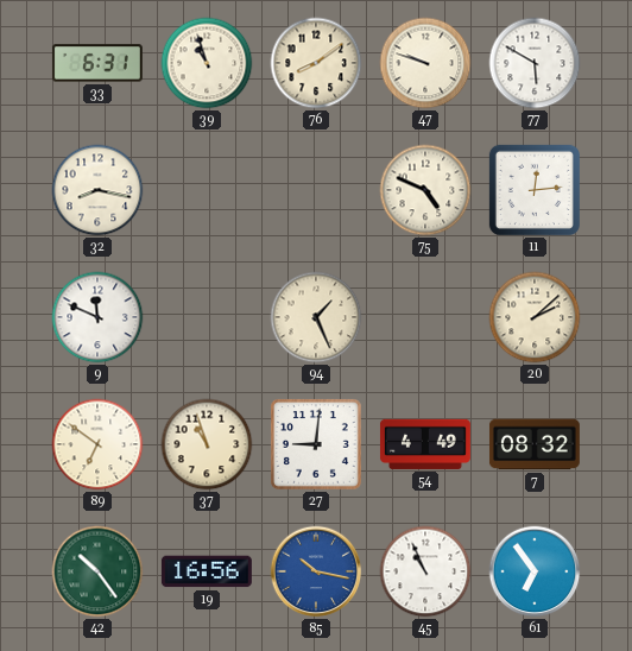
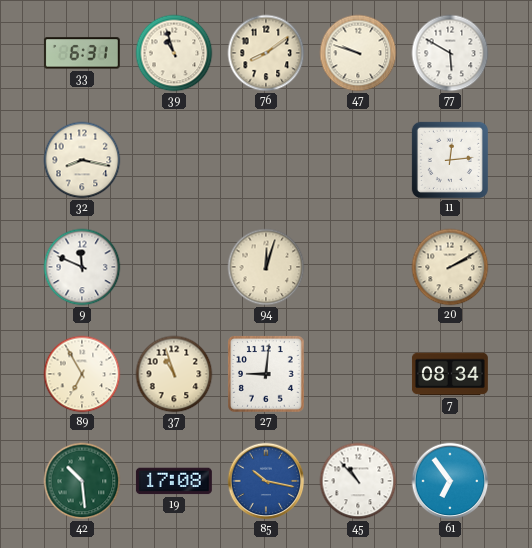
75: 4:49 -> none
94: 1:26 -> 12:03
20: 2:08 -> 2:10
89: 6:51 -> 6:55
54: 4:49 -> none
7: 08:32 -> 08:34
42: 10:24 -> 10:29
19: 16:56 -> 17:08
45: 10:56 -> 10:53
